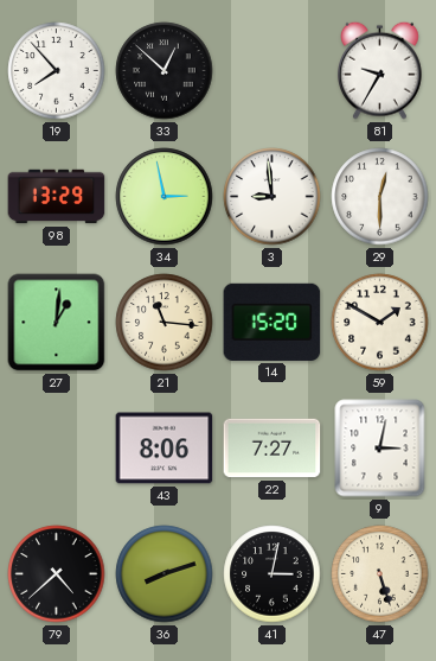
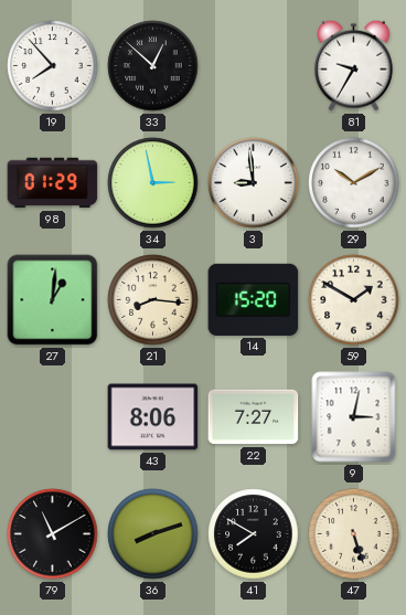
98: 13:29 -> 01:29
29: 12:30 -> 10:10
21: 11:16 -> 8:16
79: 4:38 -> 11:10
41: 3:02 -> 7:50
